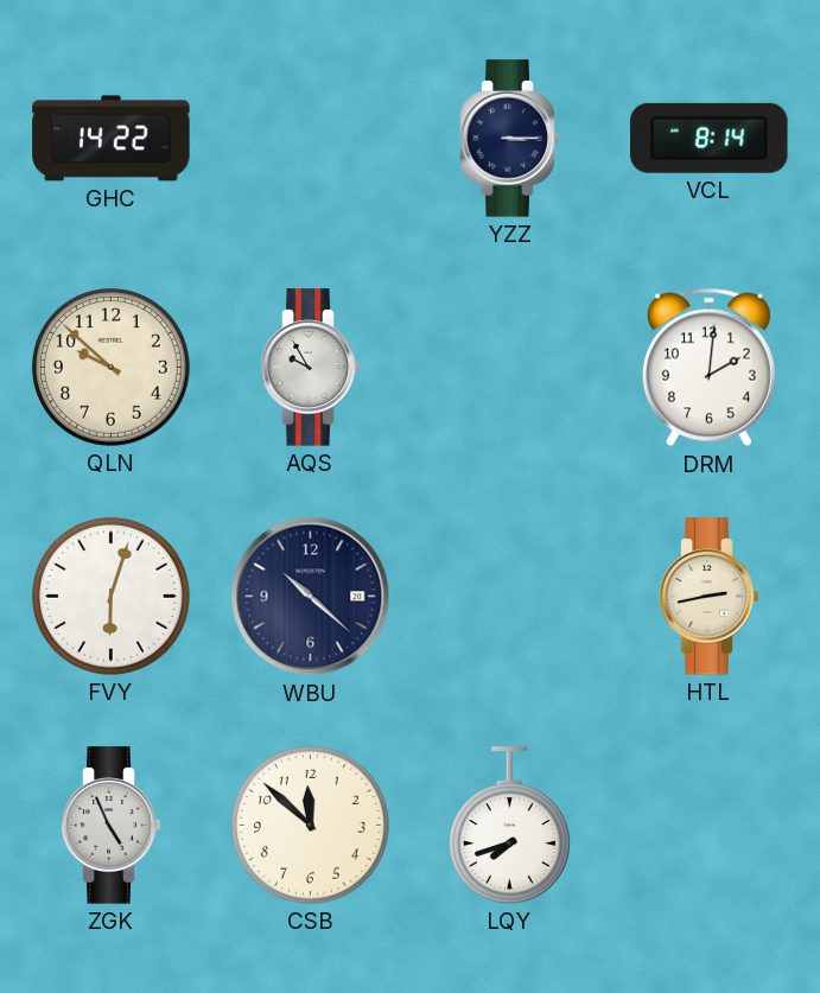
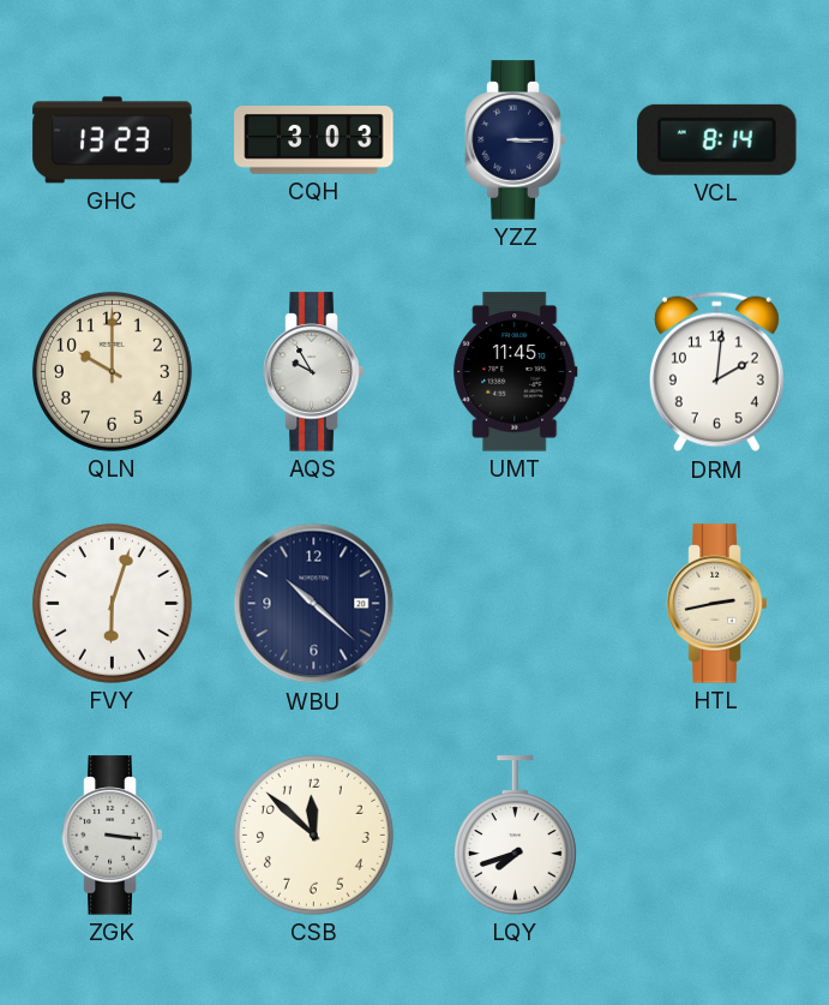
GHC: 14:22 -> 13:23
CQH: none -> 3:03
QLN: 9:52 -> 10:00
UMT: none -> 11:45
ZGK: 4:56 -> 3:16
